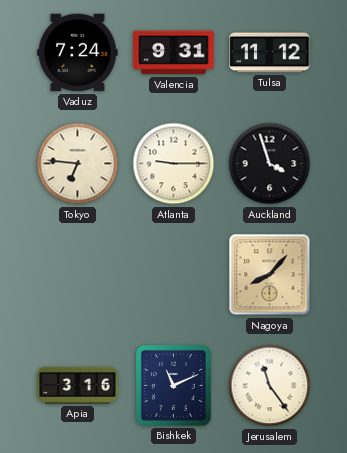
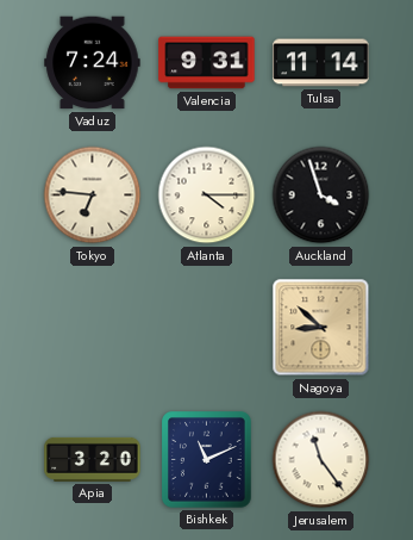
Tulsa: 11:12 -> 11:14
Atlanta: 9:15 -> 4:15
Nagoya: 8:07 -> 8:52
Apia: 3:16 -> 3:20
